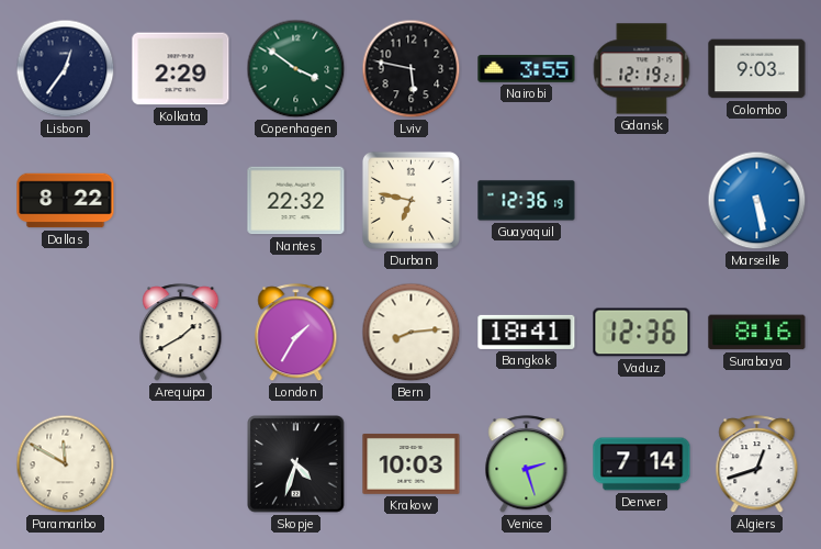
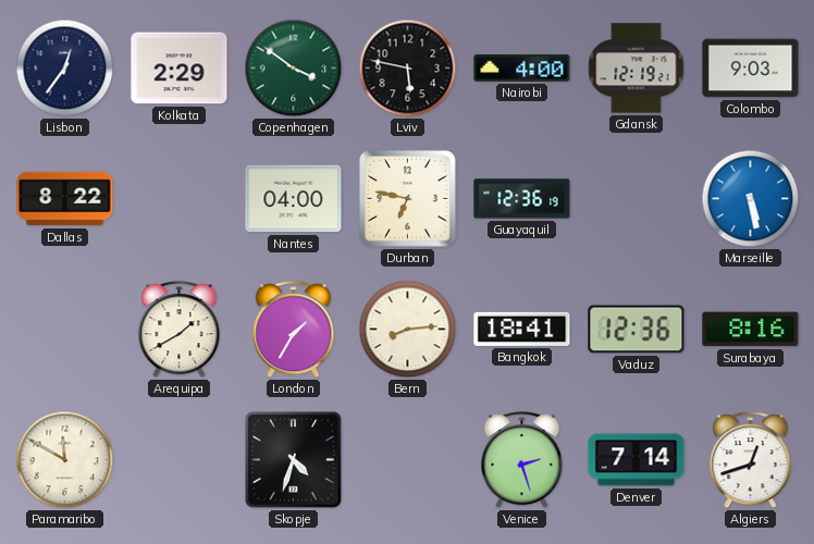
Nairobi: 3:55 -> 4:00
Nantes: 22:32 -> 04:00
Krakow: 10:03 -> none
